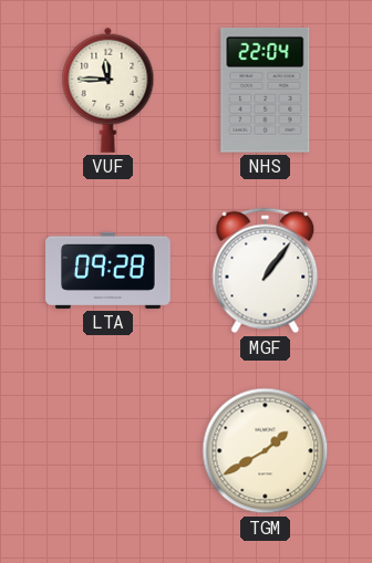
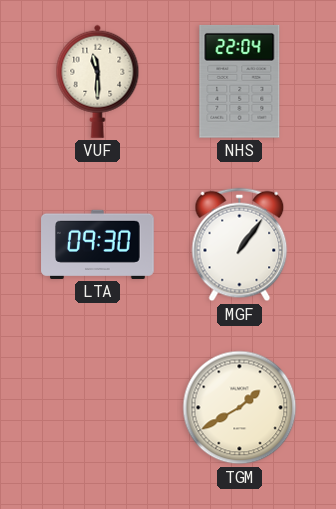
VUF: 11:45 -> 11:30
LTA: 09:28 -> 09:30
